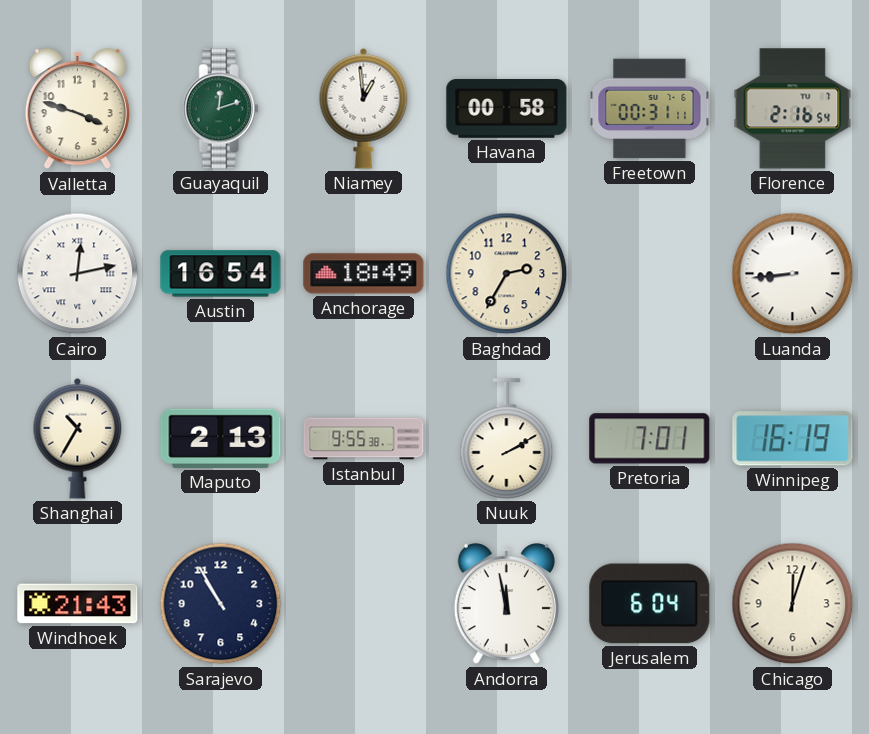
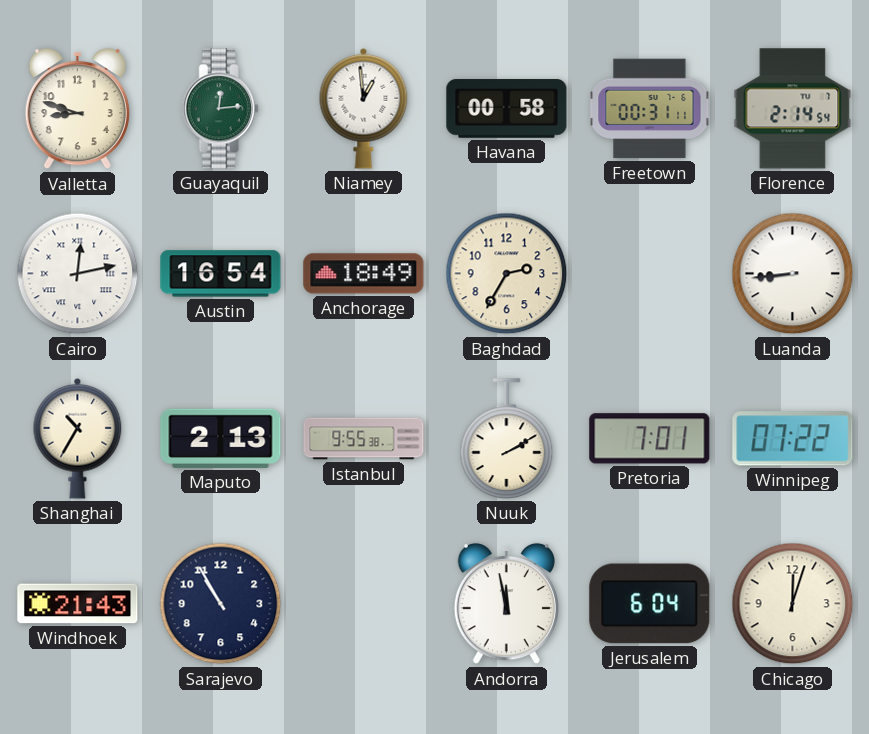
Valletta: 3:48 -> 8:48
Guayaquil: 12:12 -> 12:14
Florence: 2:16 -> 2:14
Winnipeg: 16:19 -> 07:22
